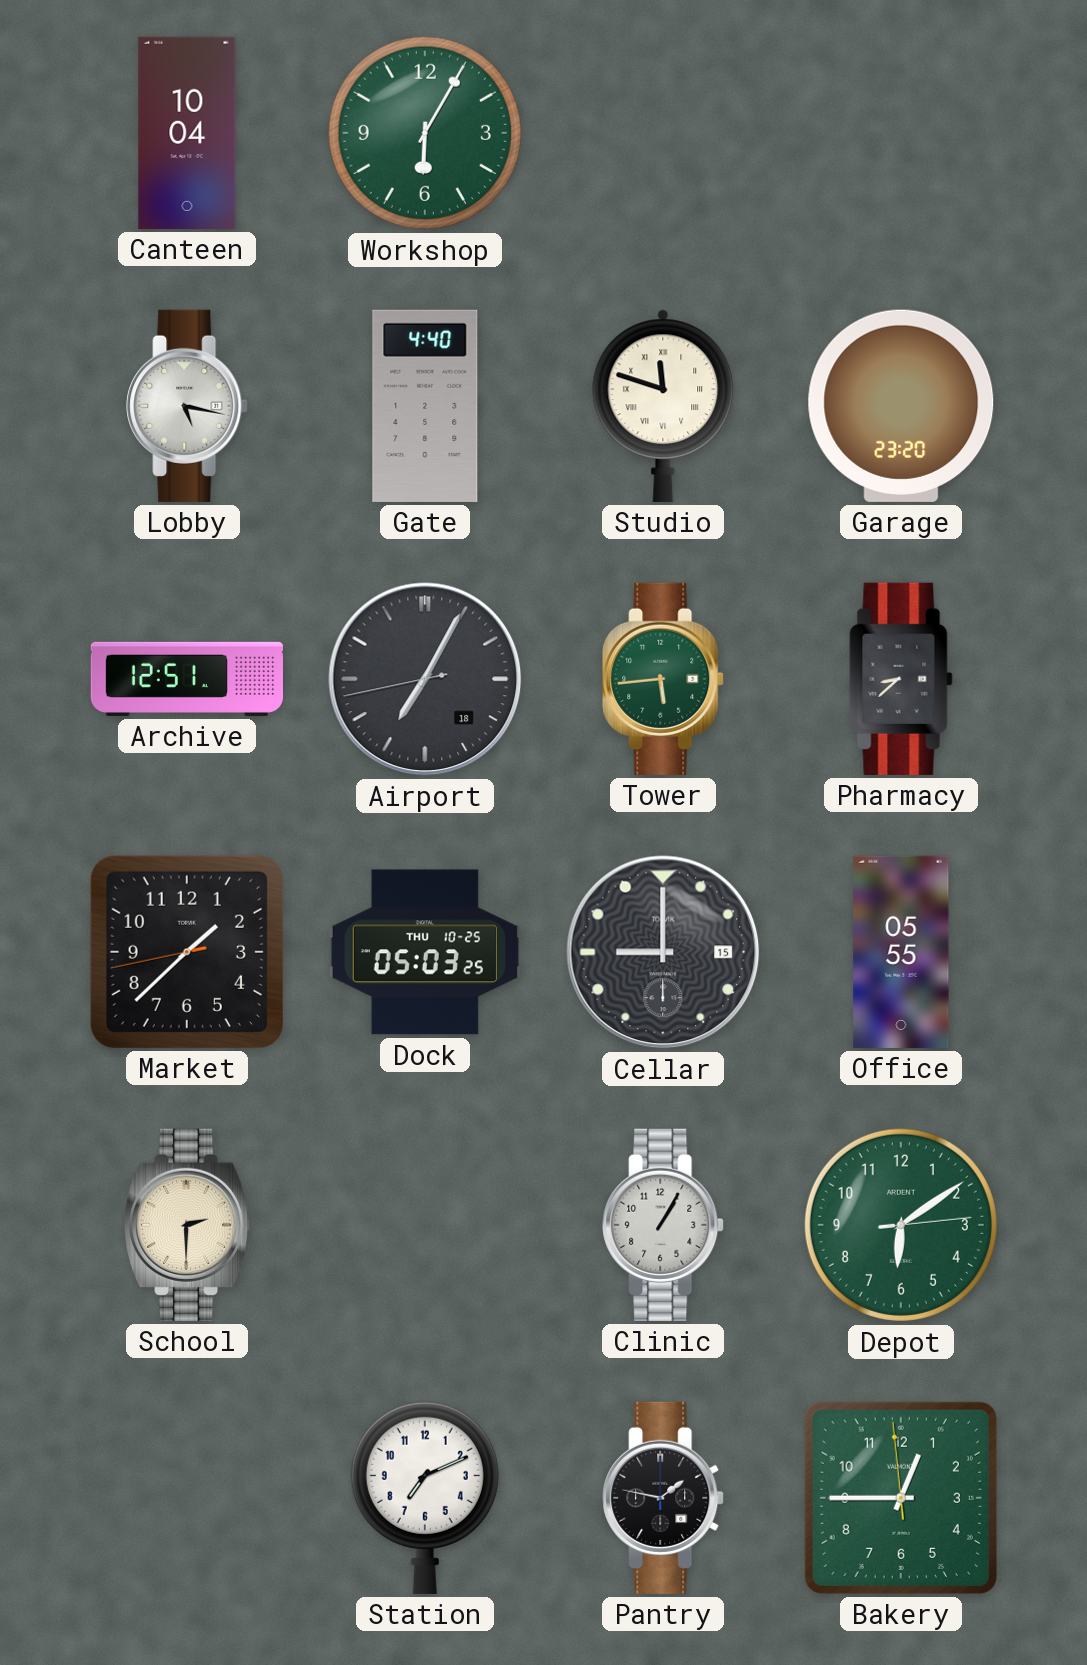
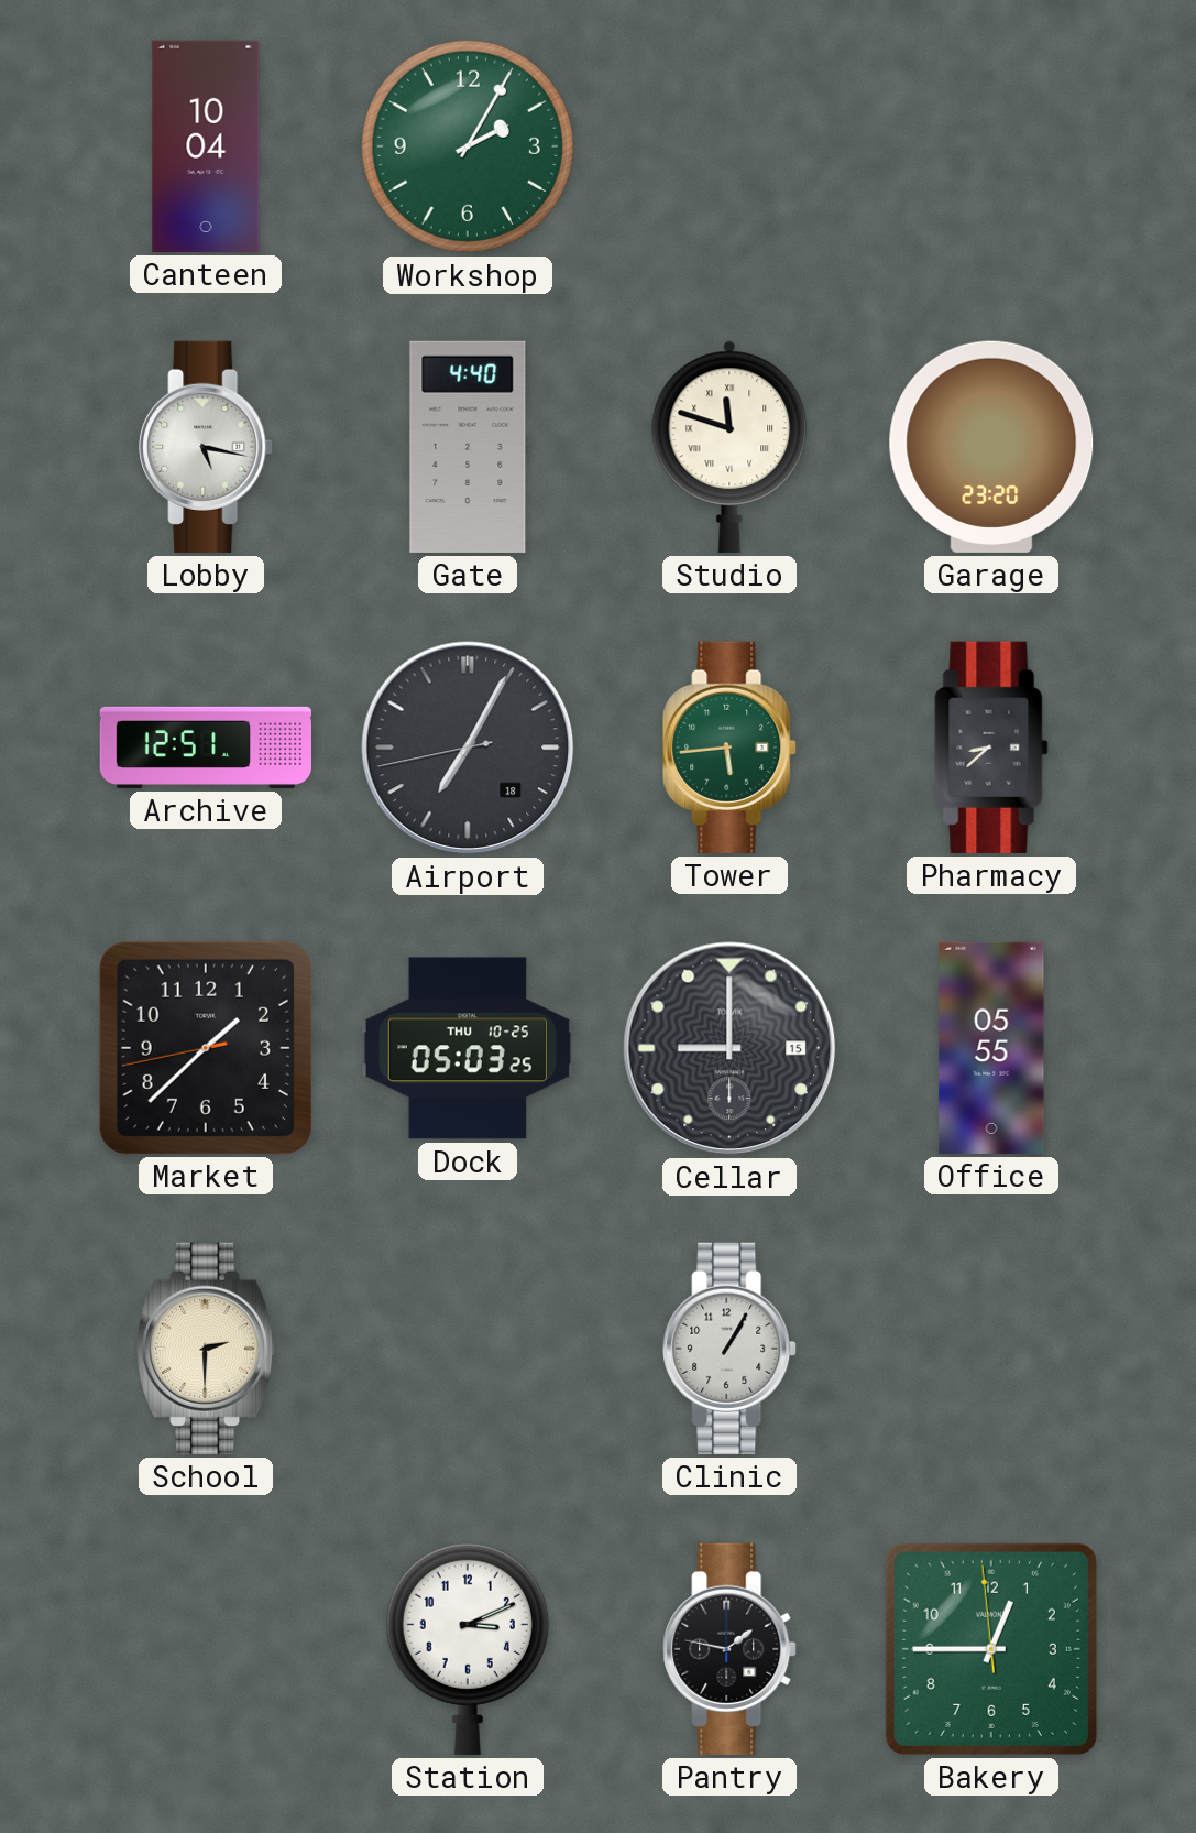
Workshop: 6:05 -> 2:05
Depot: 6:09 -> none
Station: 7:11 -> 3:11
